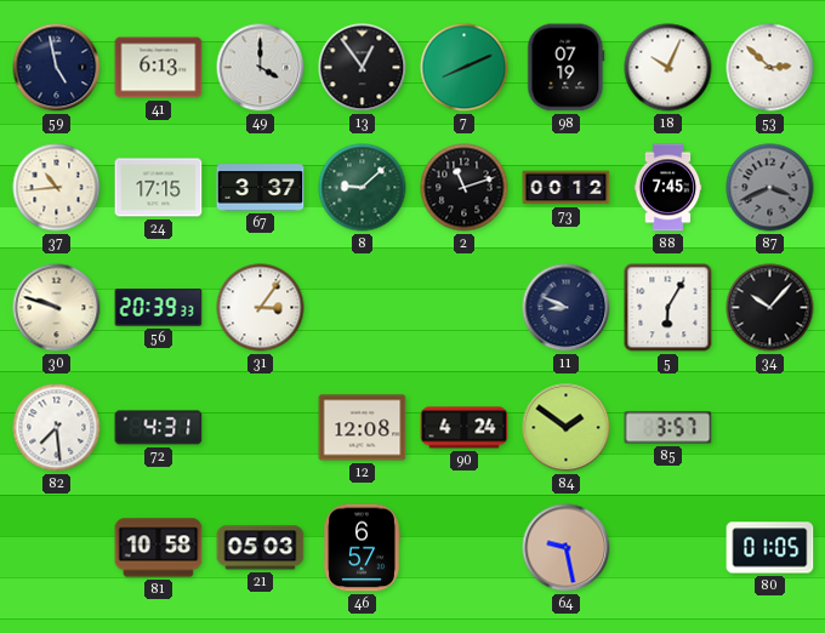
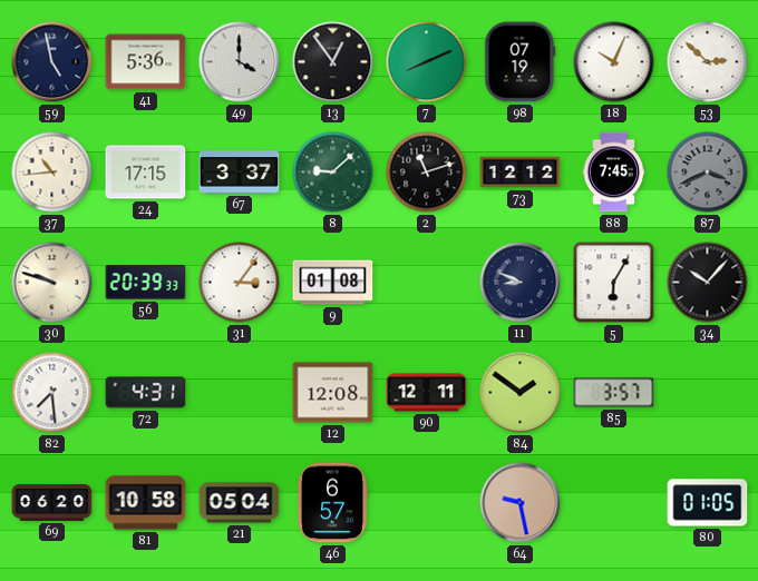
41: 6:13 -> 5:36
73: 00:12 -> 12:12
9: none -> 01:08
90: 4:24 -> 12:11
69: none -> 06:20
21: 05:03 -> 05:04
